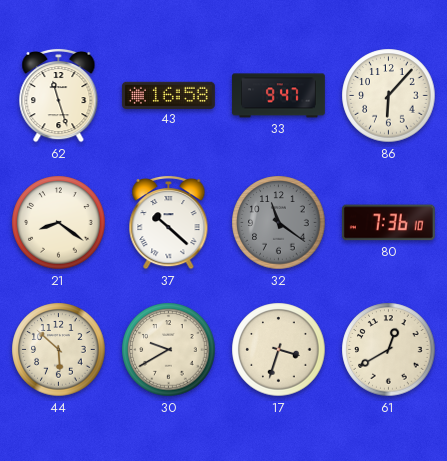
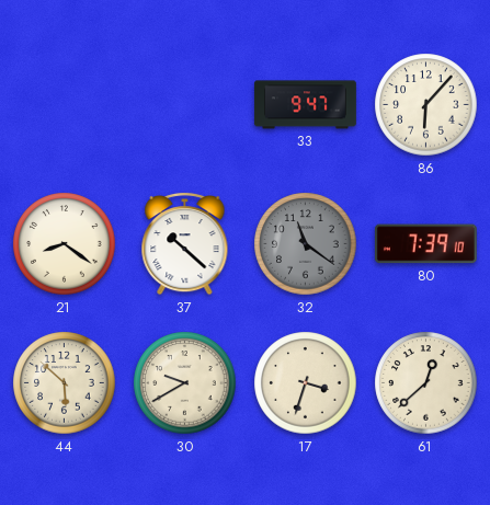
62: 11:27 -> none
43: 16:58 -> none
80: 7:36 -> 7:39
61: 12:40 -> 12:38
